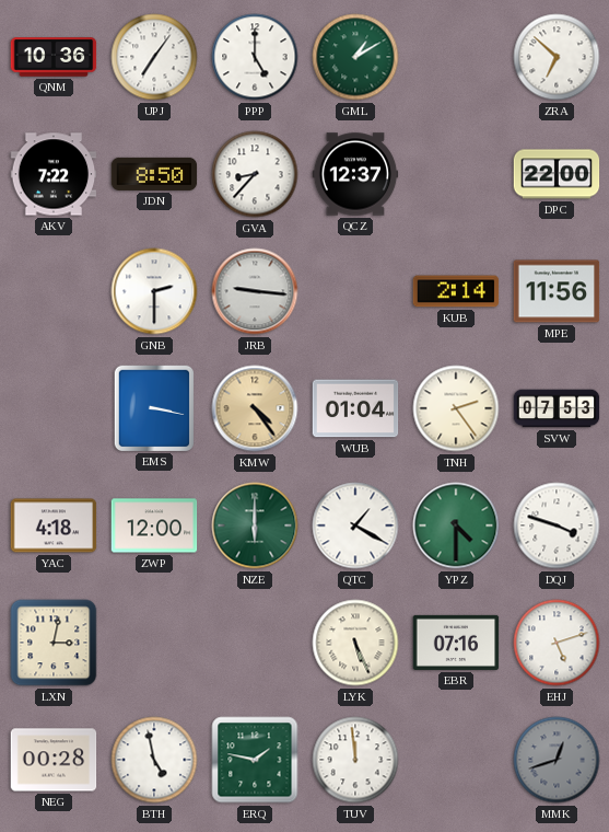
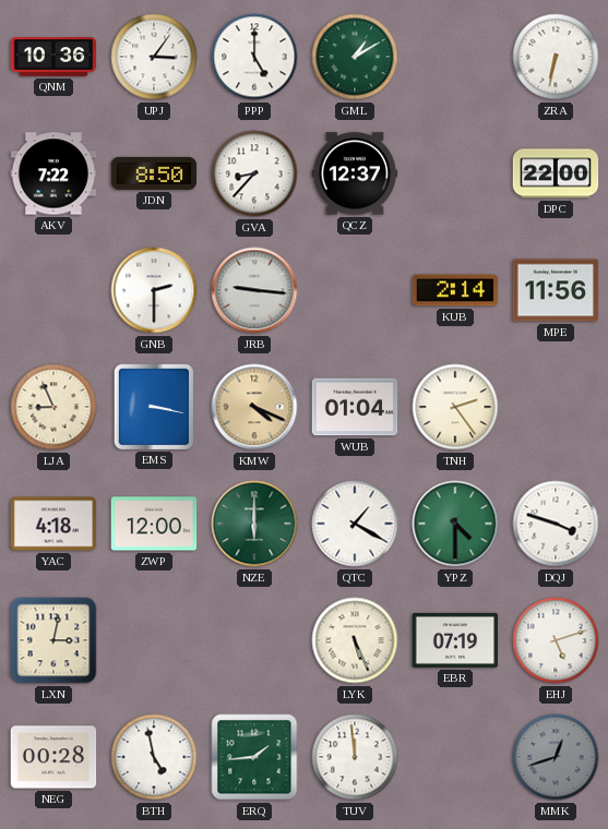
UPJ: 7:06 -> 3:06
ZRA: 6:52 -> 6:32
LJA: none -> 8:56
KMW: 4:24 -> 4:19
SVW: 07:53 -> none
EBR: 07:16 -> 07:19
ERQ: 1:47 -> 1:44
